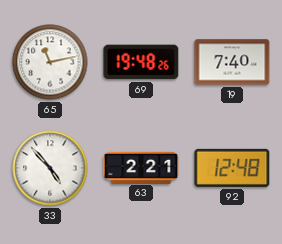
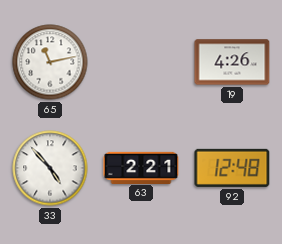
69: 19:48 -> none
19: 7:40 -> 4:26
